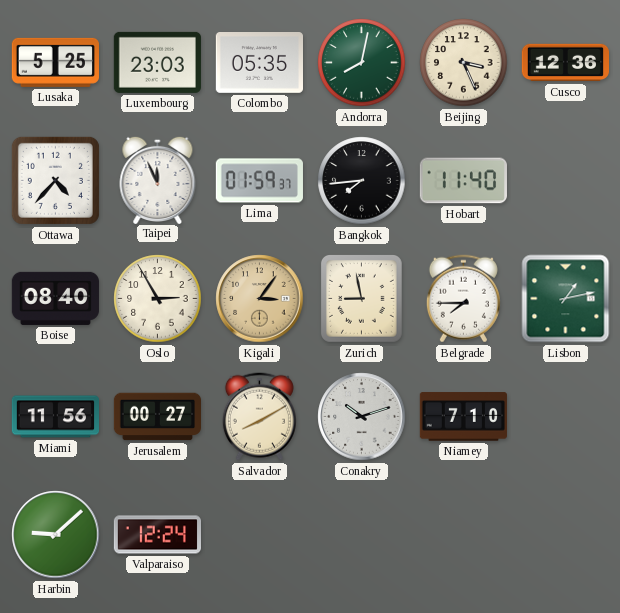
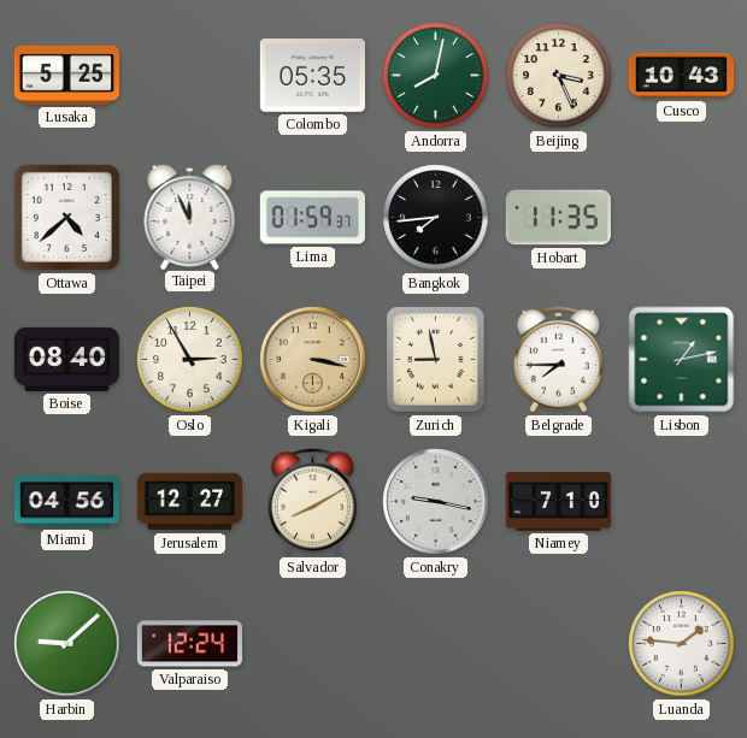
Luxembourg: 23:03 -> none
Cusco: 12:36 -> 10:43
Ottawa: 4:37 -> 4:38
Hobart: 11:40 -> 11:35
Kigali: 3:06 -> 3:17
Miami: 11:56 -> 04:56
Jerusalem: 00:27 -> 12:27
Conakry: 10:12 -> 9:17
Luanda: none -> 1:46
